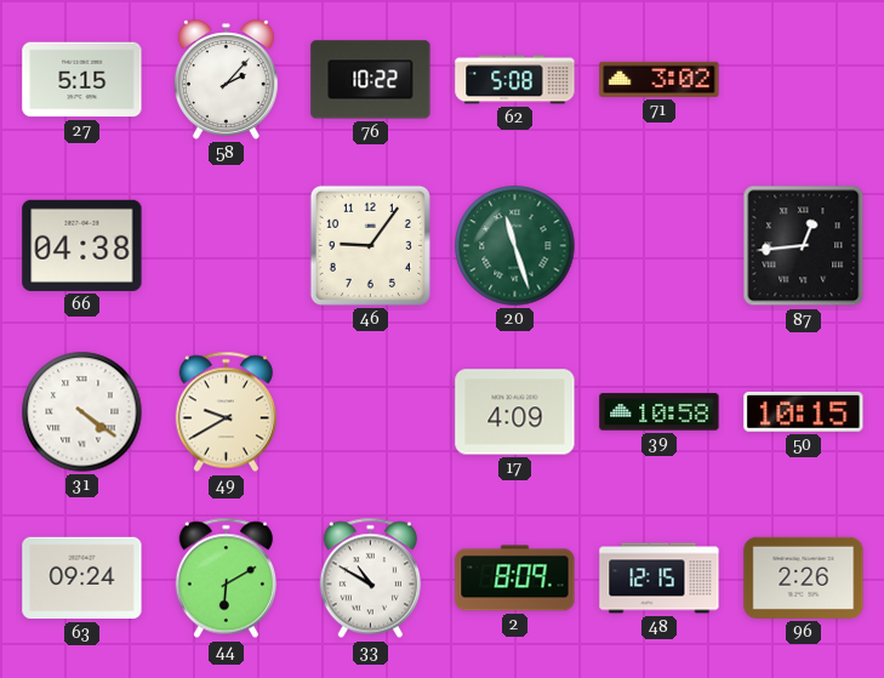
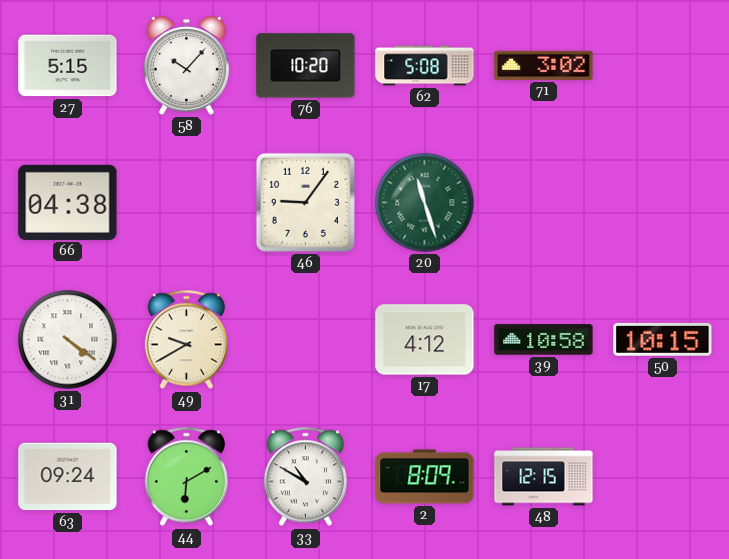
58: 2:07 -> 10:07
76: 10:22 -> 10:20
87: 12:44 -> none
17: 4:09 -> 4:12
96: 2:26 -> none
